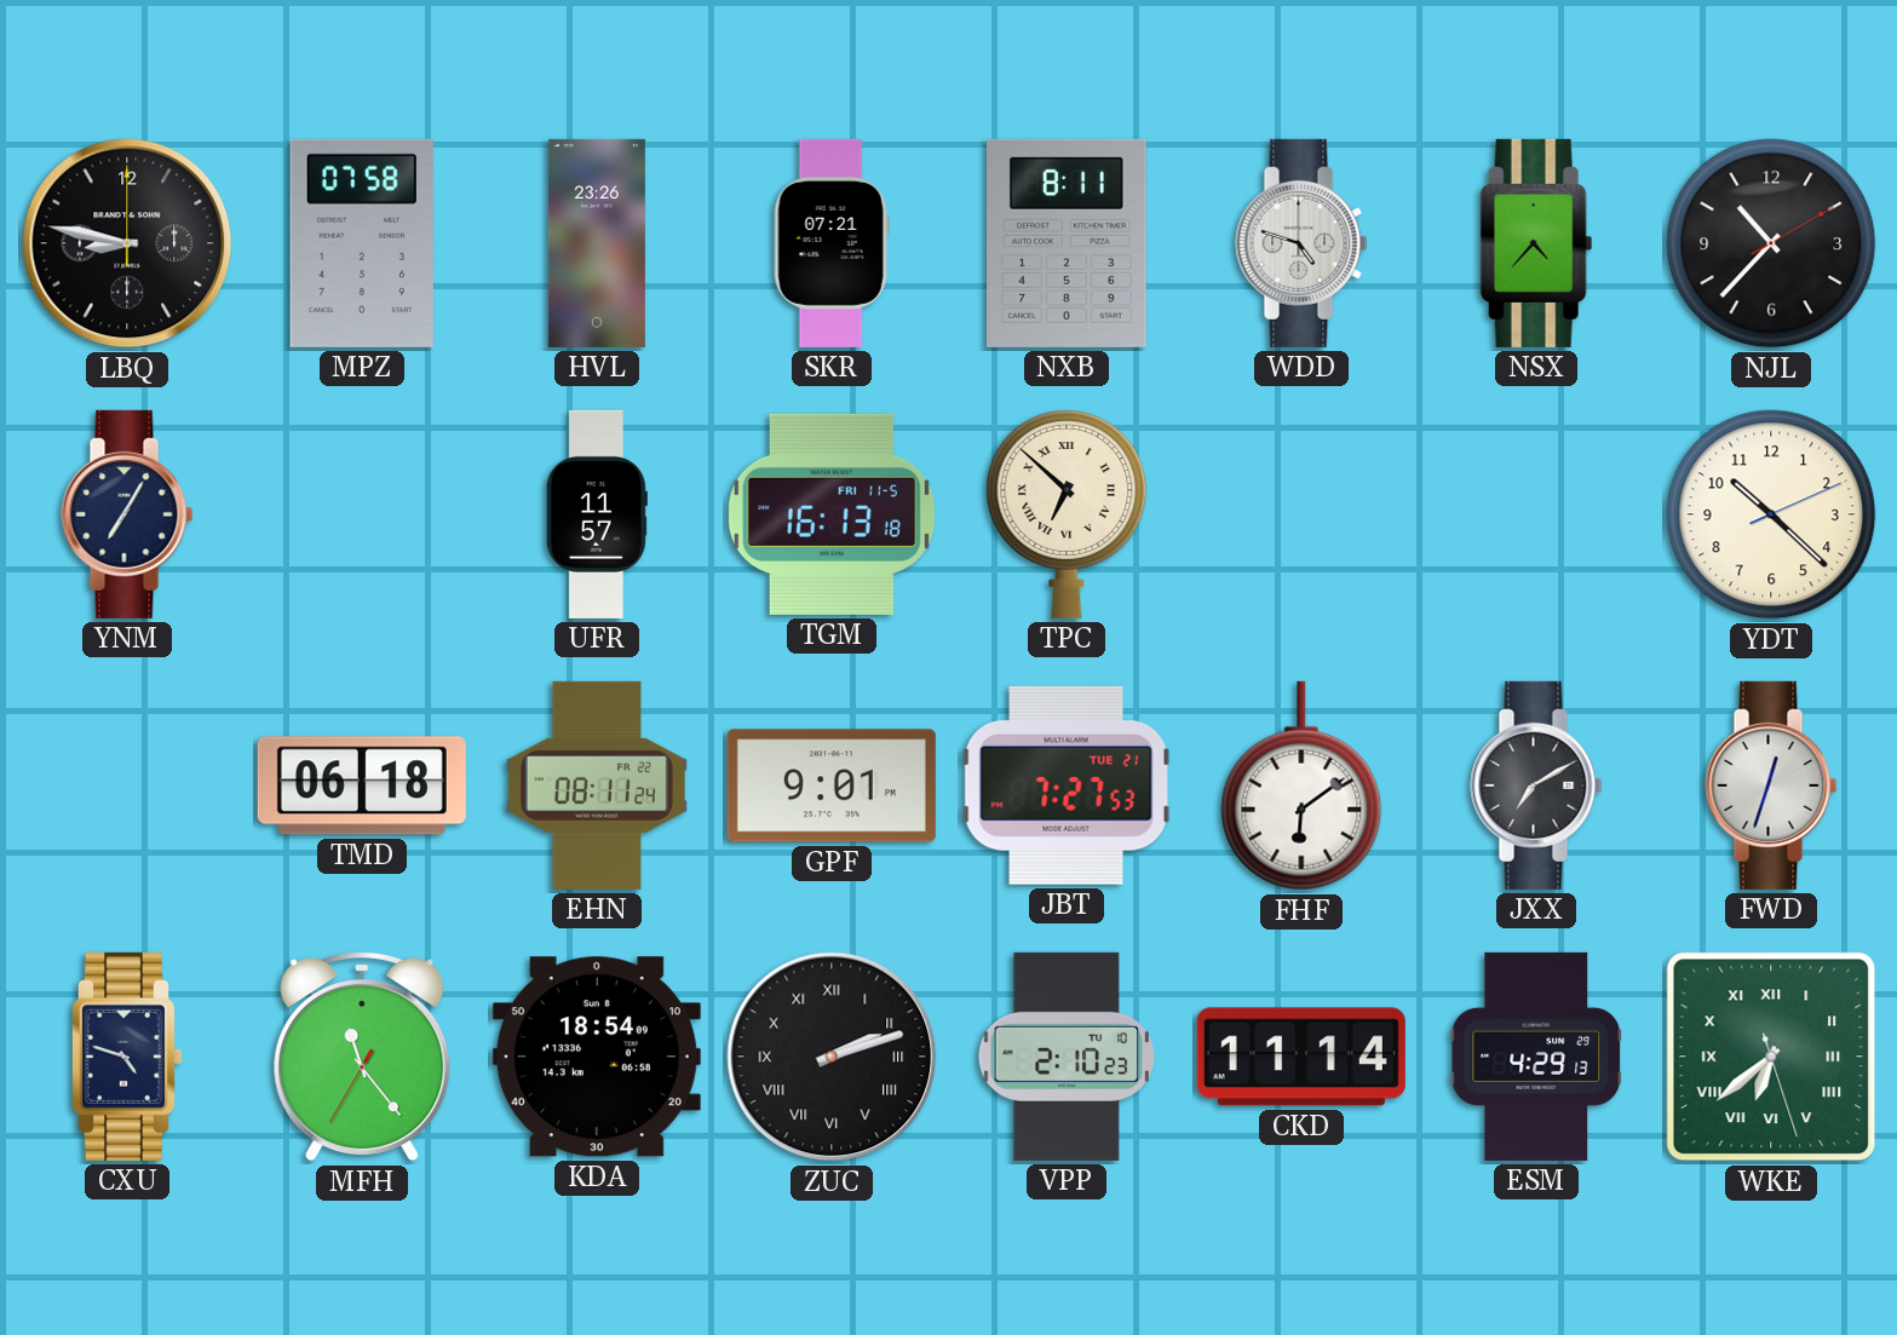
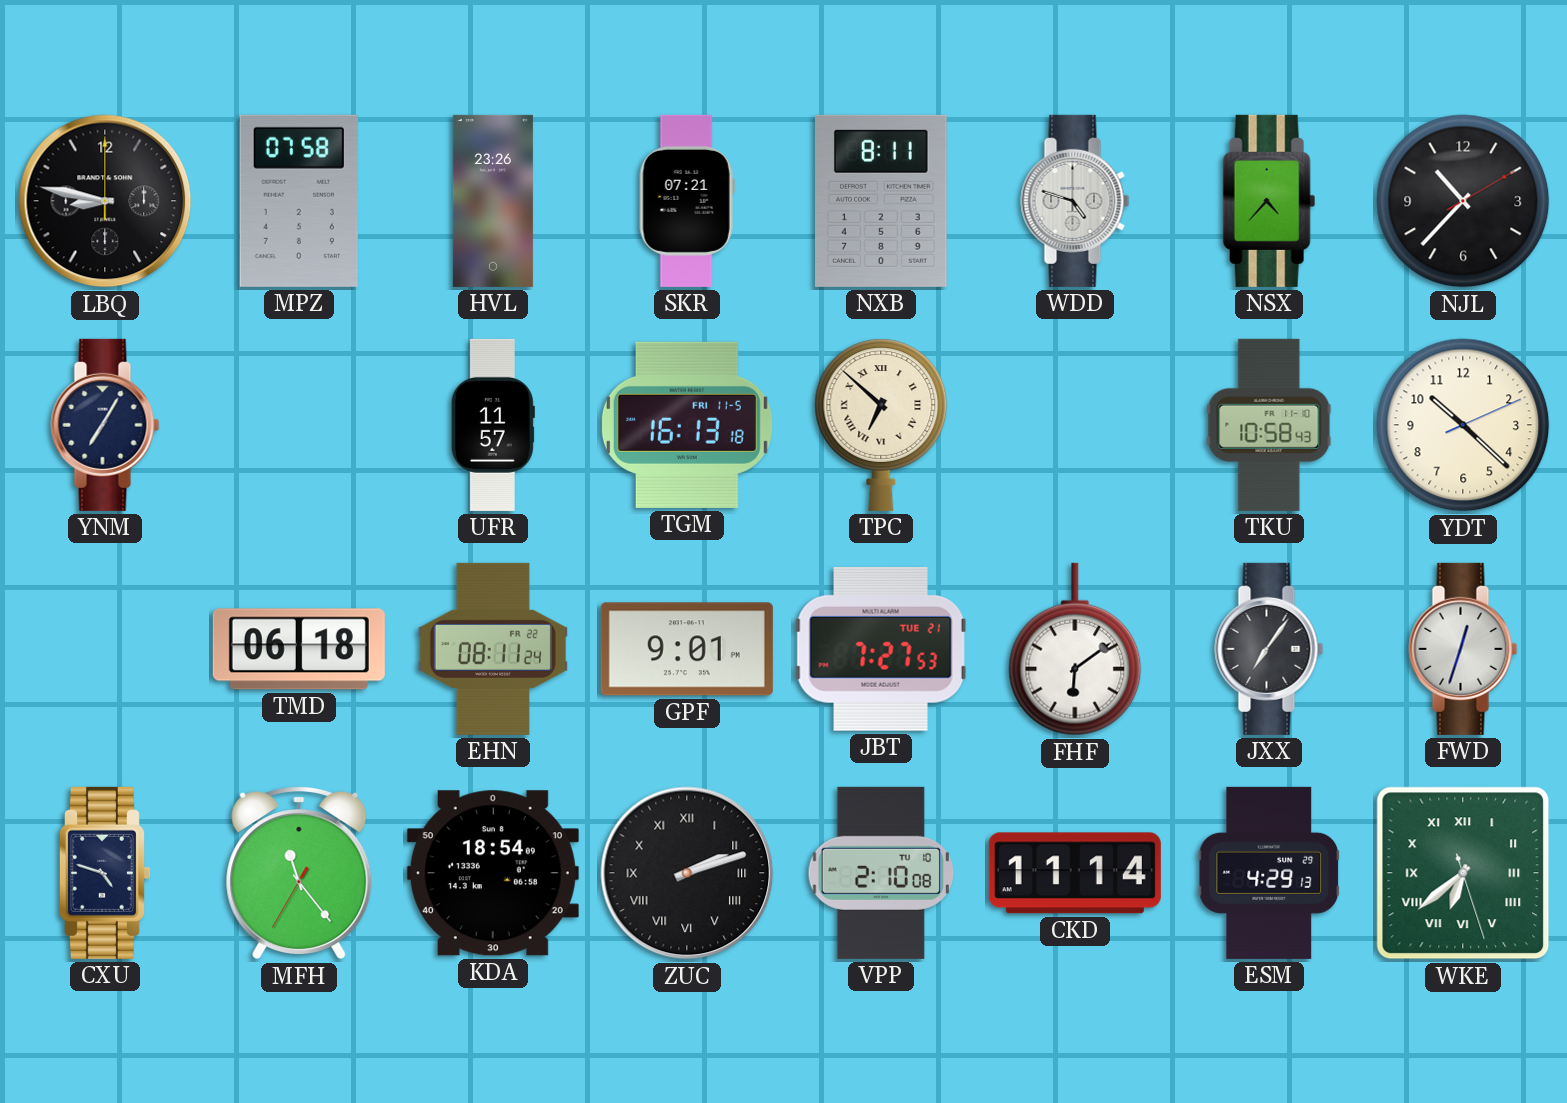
TKU: none -> 10:58
JXX: 7:10 -> 7:06
VPP: 2:10:23 -> 2:10:08
